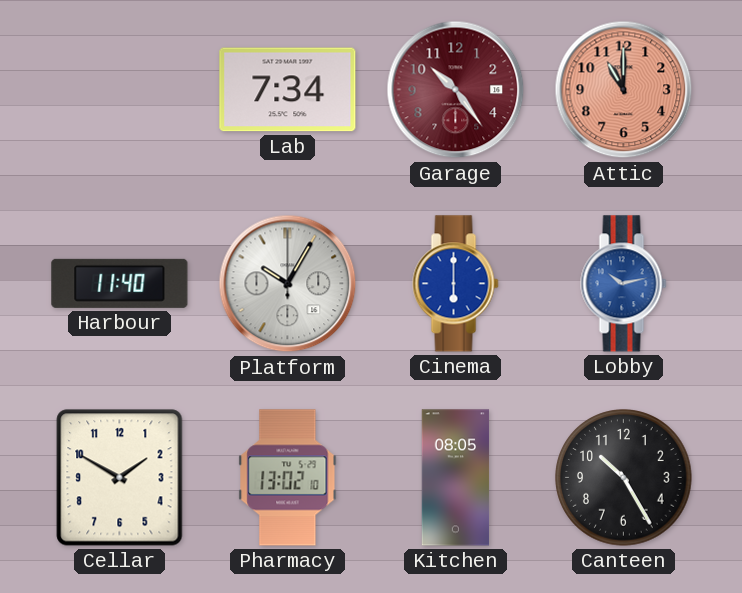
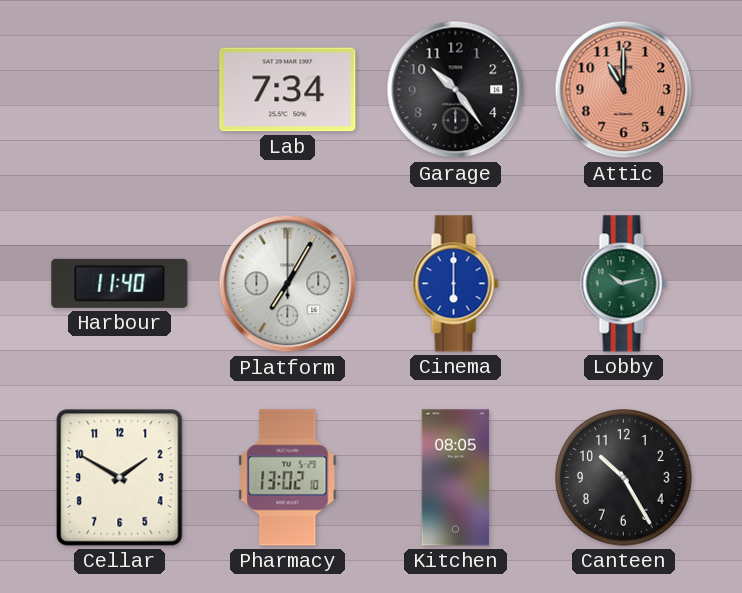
Garage dial: burgundy -> black
Platform: 10:05 -> 7:05
Lobby dial: blue -> green
